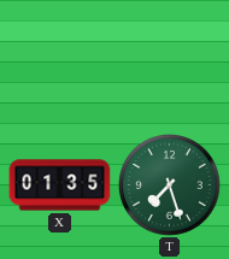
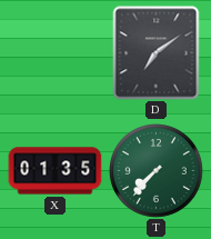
D: none -> 7:09
T: 7:27 -> 7:37
